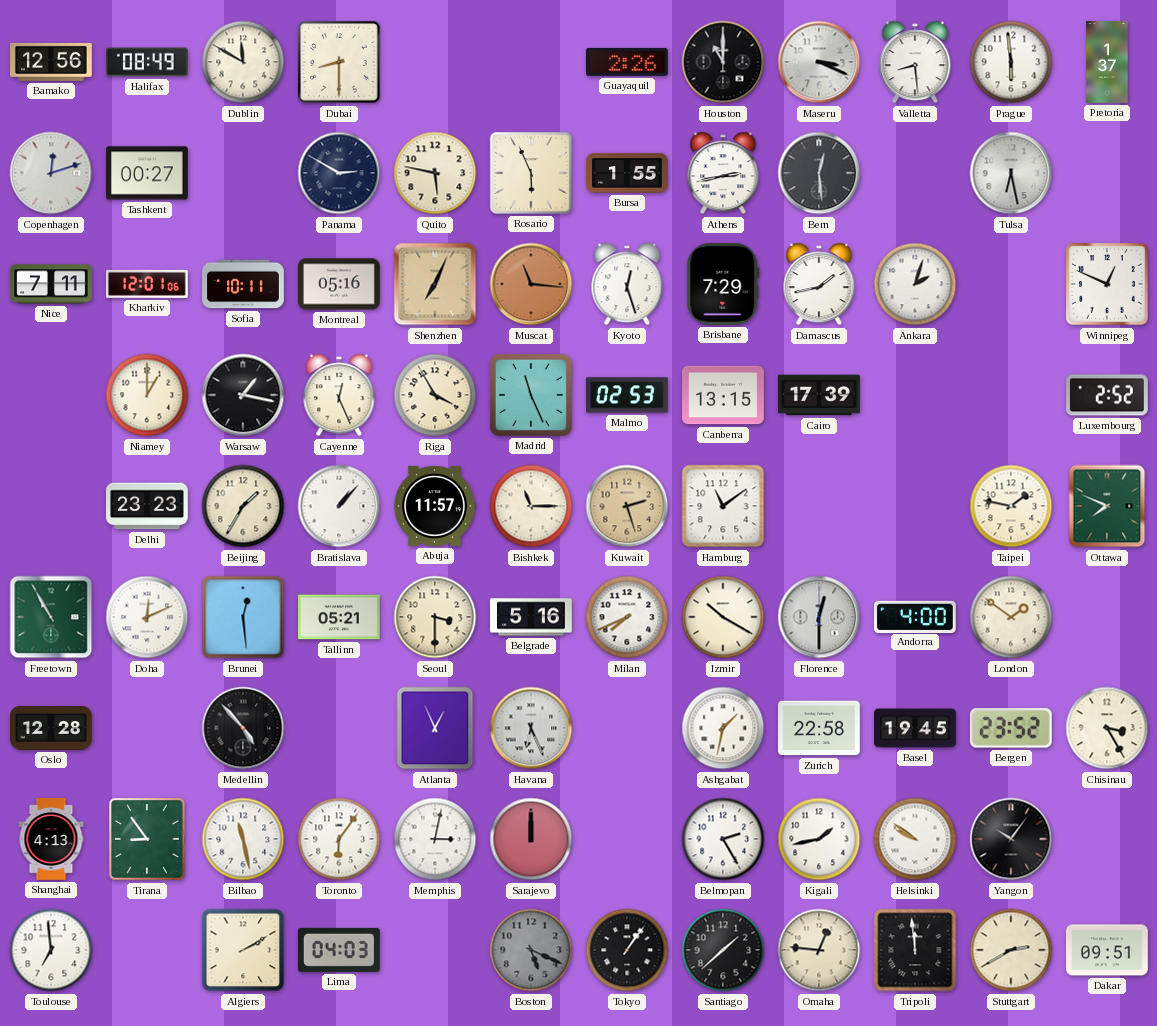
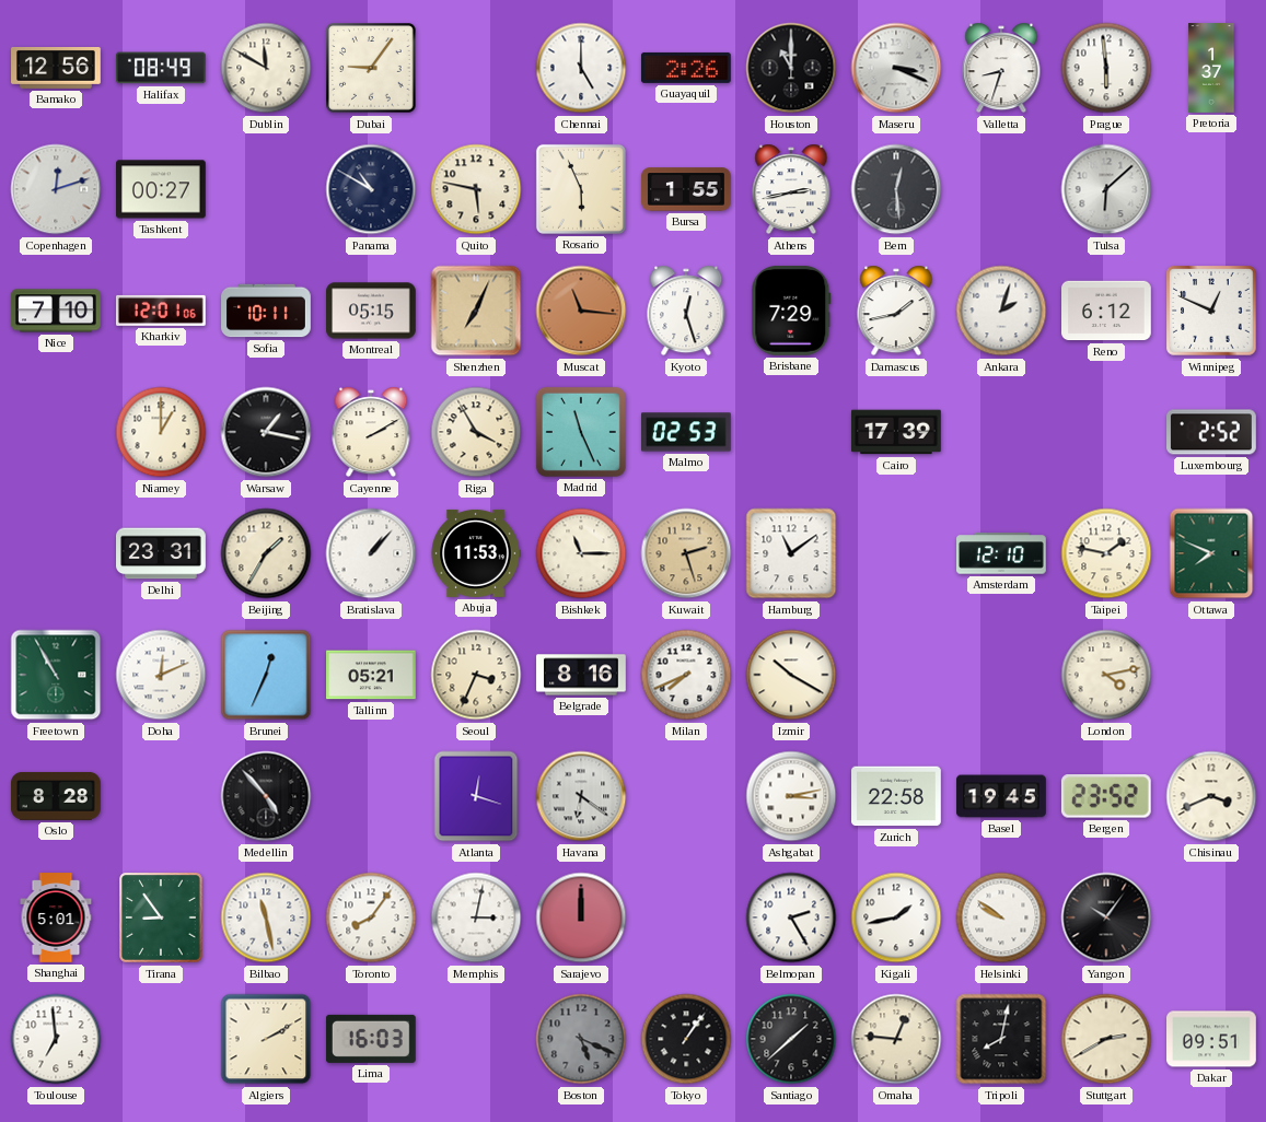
Dubai: 8:30 -> 9:06
Chennai: none -> 5:00
Valletta: 8:29 -> 8:33
Panama: 2:50 -> 10:50
Tulsa: 6:28 -> 6:08
Nice: 7:11 -> 7:10
Montreal: 05:16 -> 05:15
Reno: none -> 6:12
Cayenne: 12:26 -> 2:10
Canberra: 13:15 -> none
Delhi: 23:23 -> 23:31
Abuja: 11:57 -> 11:53
Amsterdam: none -> 12:10
Brunei: 12:29 -> 12:34
Seoul: 3:30 -> 3:34
Belgrade: 5:16 -> 8:16
Florence: 12:30 -> none
Andorra: 4:00 -> none
London: 1:51 -> 4:13
Oslo: 12:28 -> 8:28
Atlanta: 12:56 -> 12:18
Havana: 6:26 -> 6:21
Ashgabat: 1:32 -> 3:13
Chisinau: 3:25 -> 3:41
Shanghai: 4:13 -> 5:01
Toronto: 6:06 -> 8:06
Lima: 04:03 -> 16:03
Tripoli: 11:59 -> 8:02
